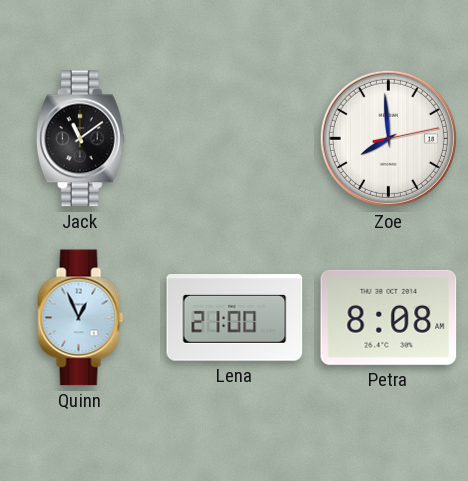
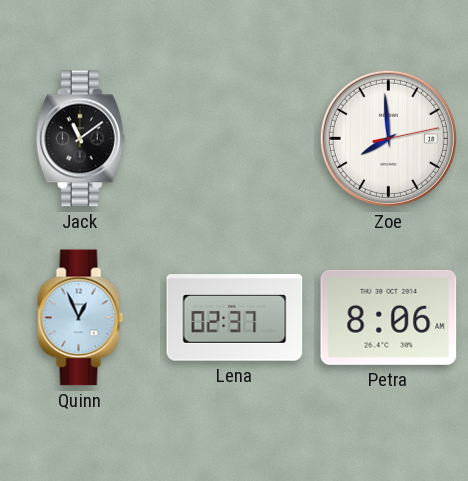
Lena: 21:00 -> 02:37
Petra: 8:08 -> 8:06
